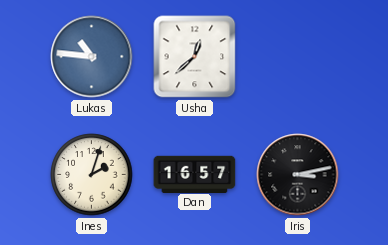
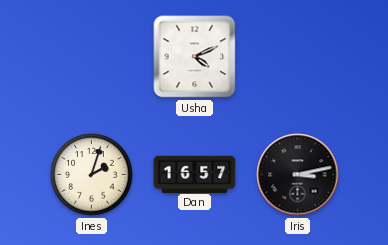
Lukas: 10:46 -> none
Usha: 12:38 -> 4:11
